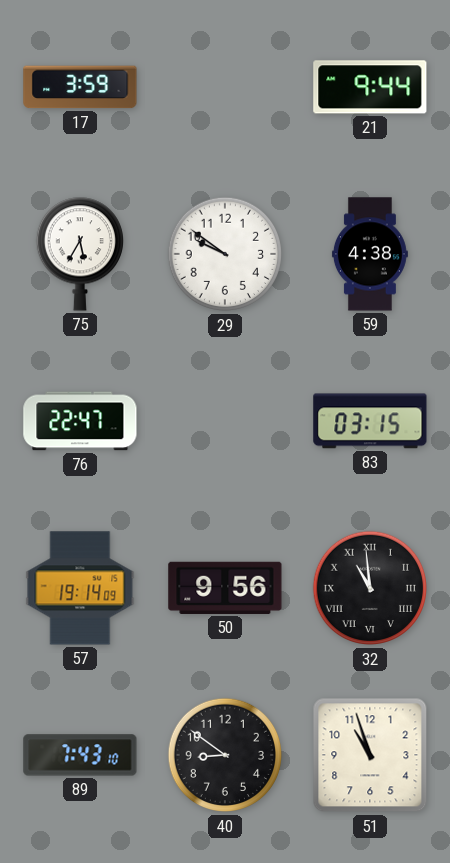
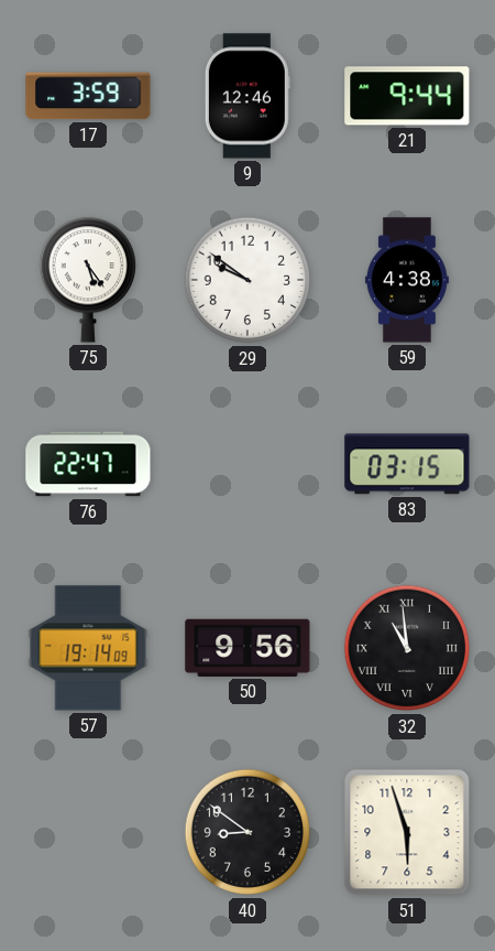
9: none -> 12:46
75: 5:35 -> 5:24
89: 7:43 -> none
51: 10:57 -> 5:57
